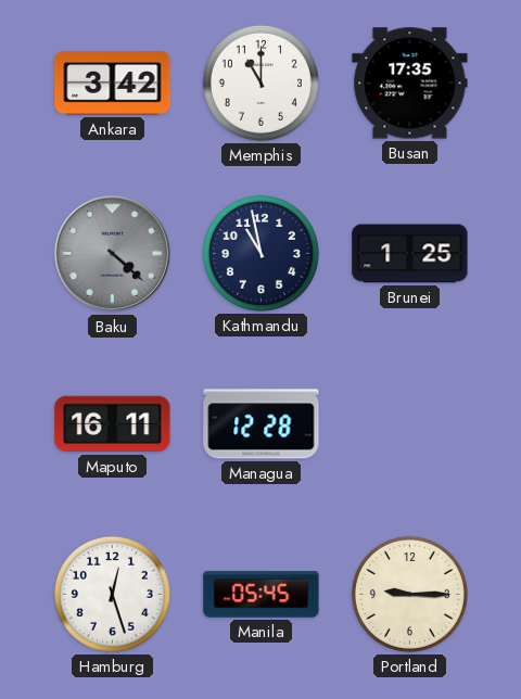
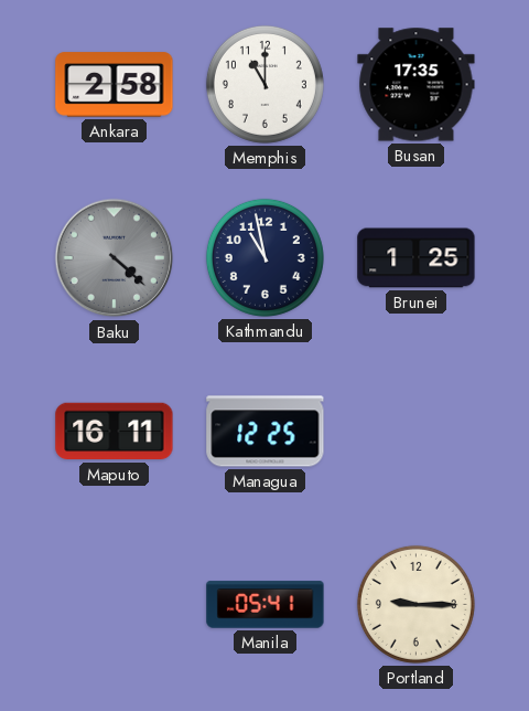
Ankara: 3:42 -> 2:58
Managua: 12:28 -> 12:25
Hamburg: 12:27 -> none
Manila: 05:45 -> 05:41
